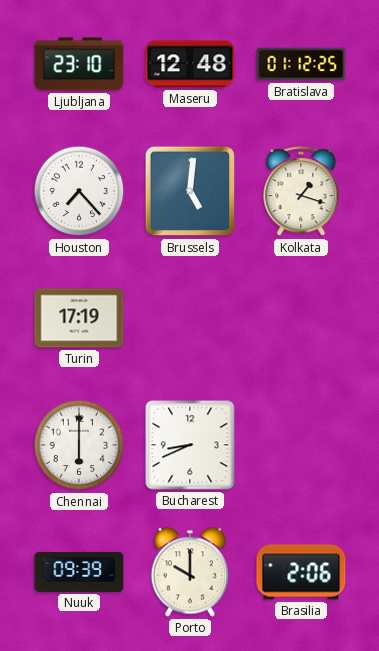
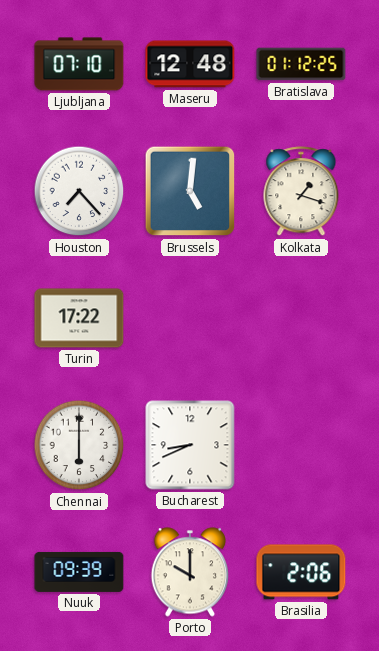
Ljubljana: 23:10 -> 07:10
Turin: 17:19 -> 17:22
